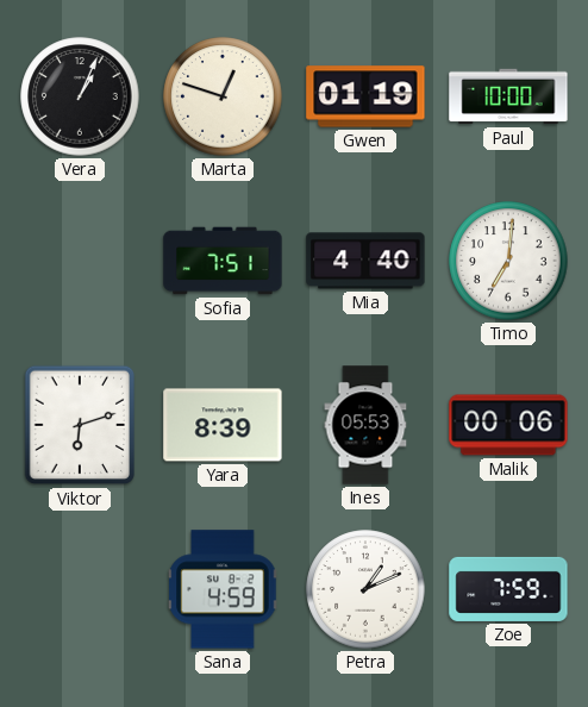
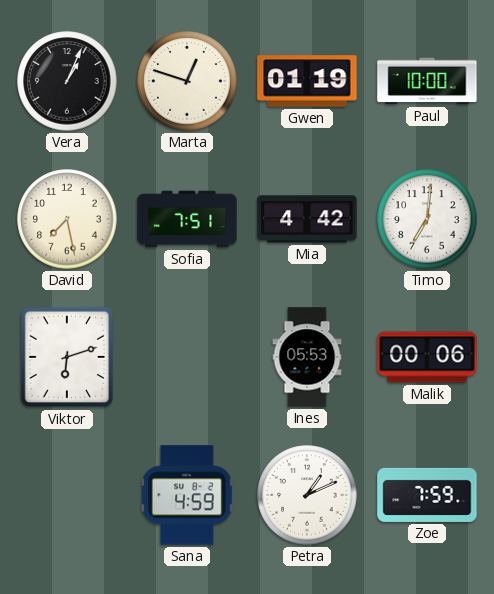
David: none -> 7:28
Mia: 4:40 -> 4:42
Yara: 8:39 -> none
